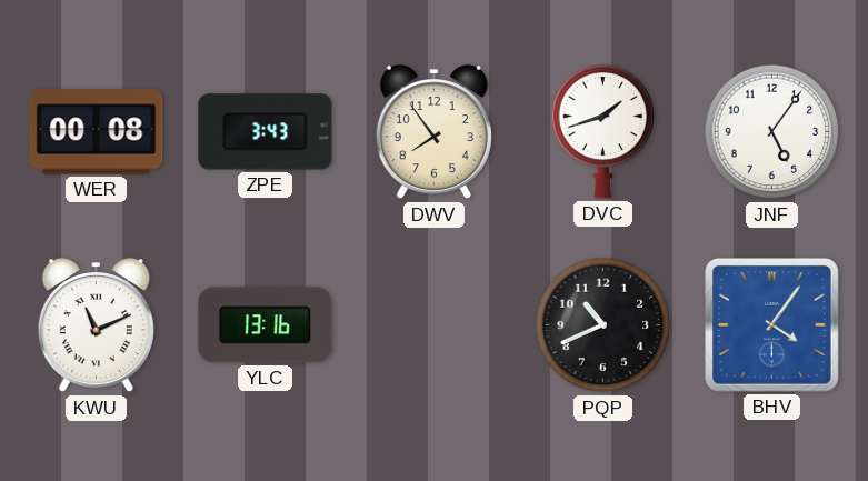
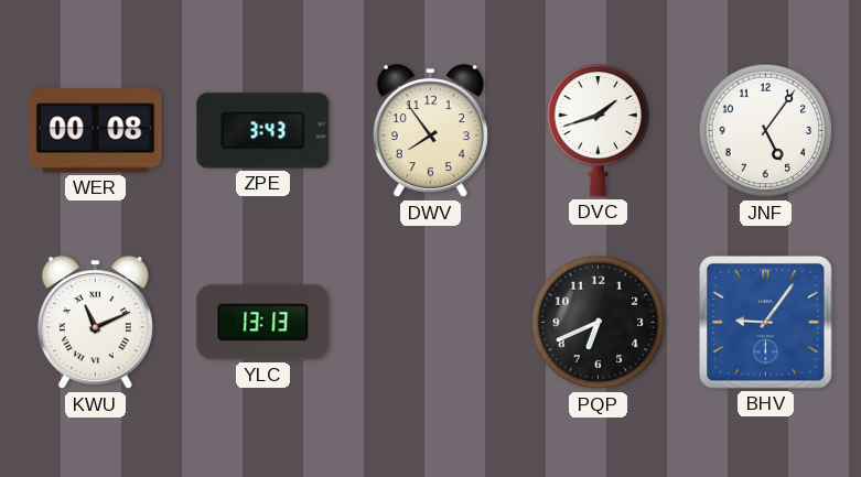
YLC: 13:16 -> 13:13
PQP: 10:41 -> 6:41
BHV: 4:06 -> 9:06
